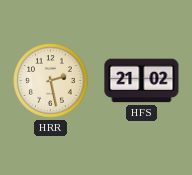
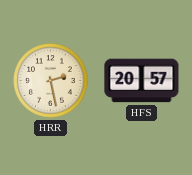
HFS: 21:02 -> 20:57
